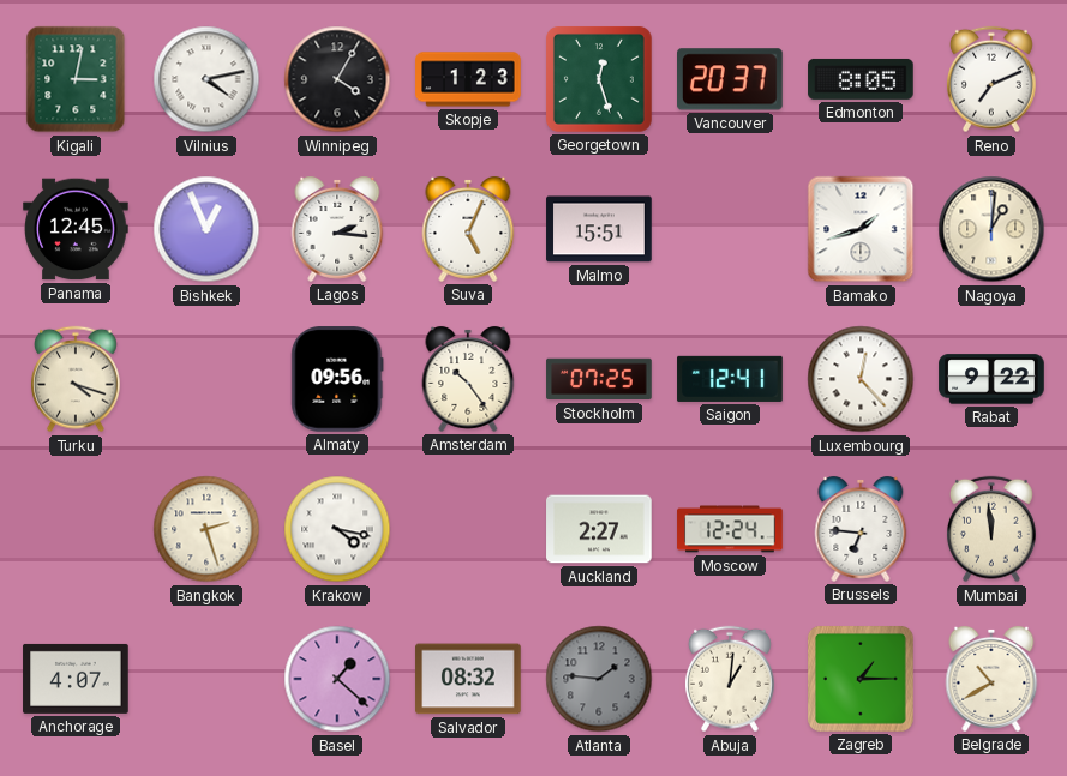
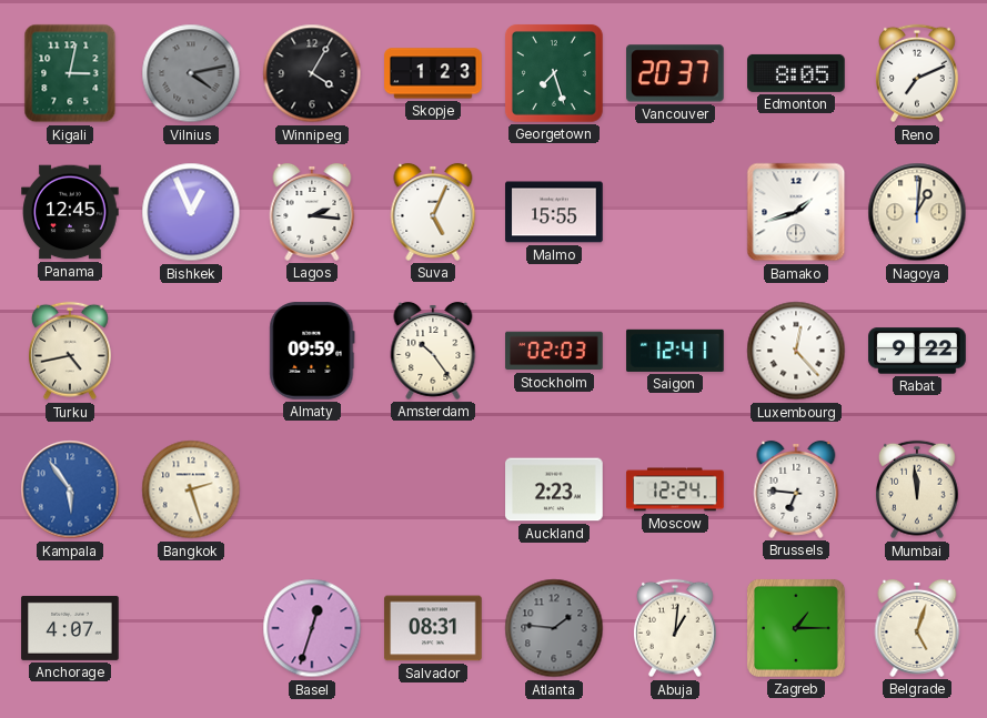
Vilnius dial: white -> grey
Georgetown: 12:27 -> 7:27
Malmo: 15:51 -> 15:55
Turku: 4:18 -> 4:43
Almaty: 09:56 -> 09:59
Stockholm: 07:25 -> 02:03
Kampala: none -> 5:54
Krakow: 4:17 -> none
Auckland: 2:27 -> 2:23
Basel: 1:22 -> 12:33
Salvador: 08:32 -> 08:31
Belgrade: 10:40 -> 5:03
